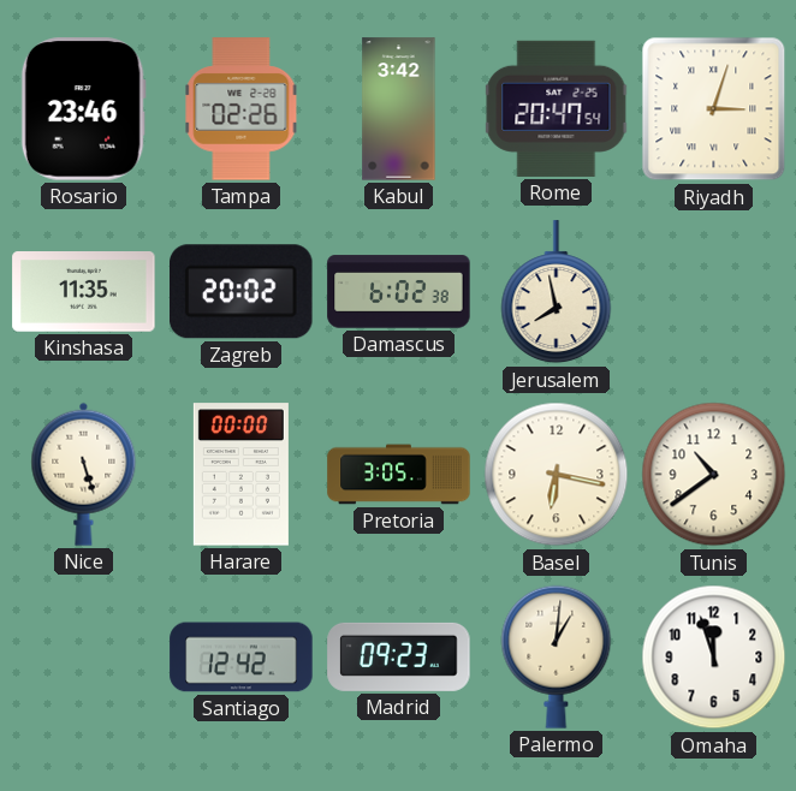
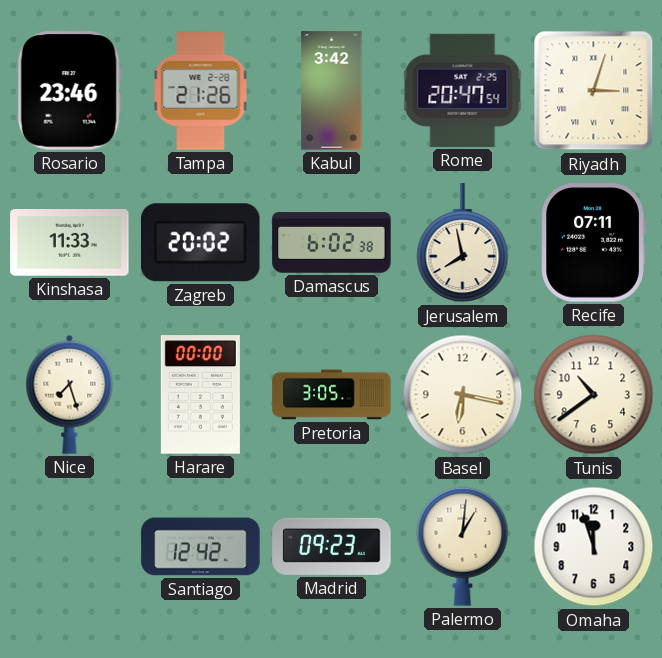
Tampa: 02:26 -> 21:26
Kinshasa: 11:35 -> 11:33
Recife: none -> 07:11
Nice: 5:27 -> 7:27
